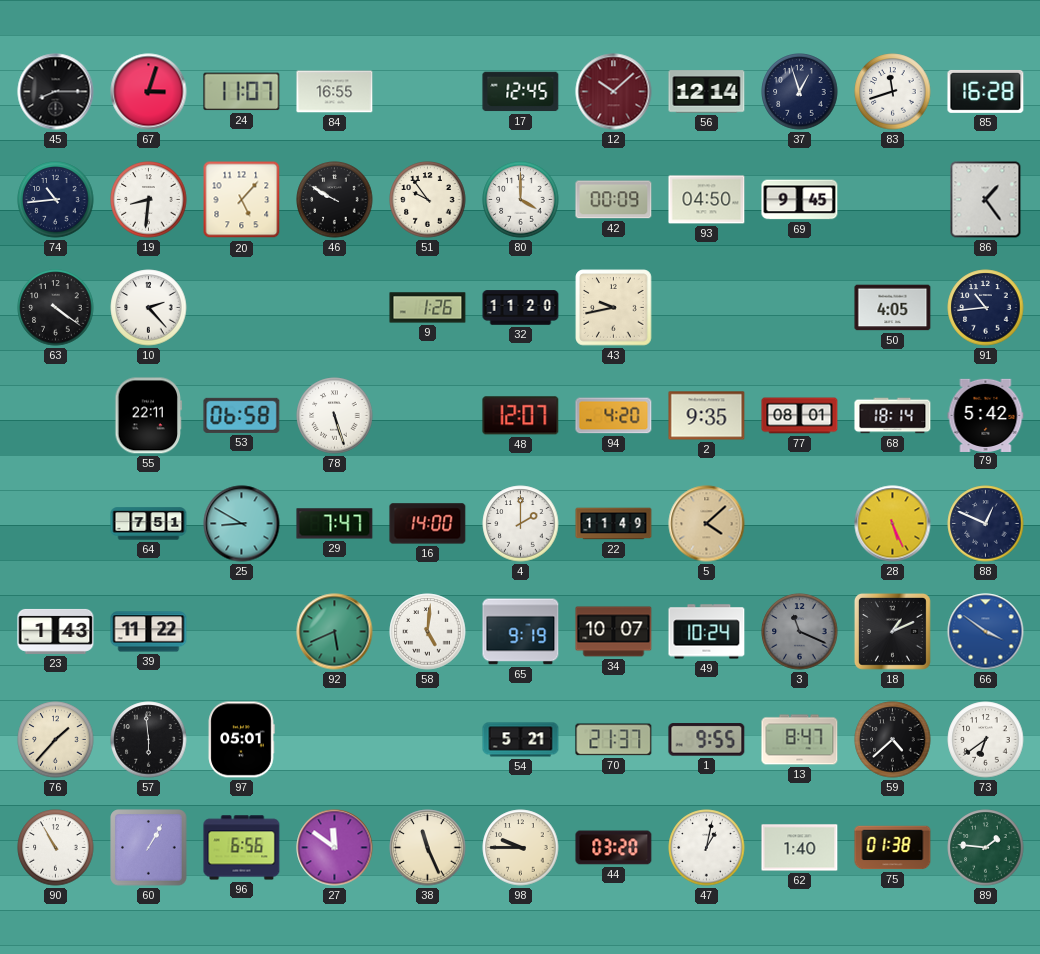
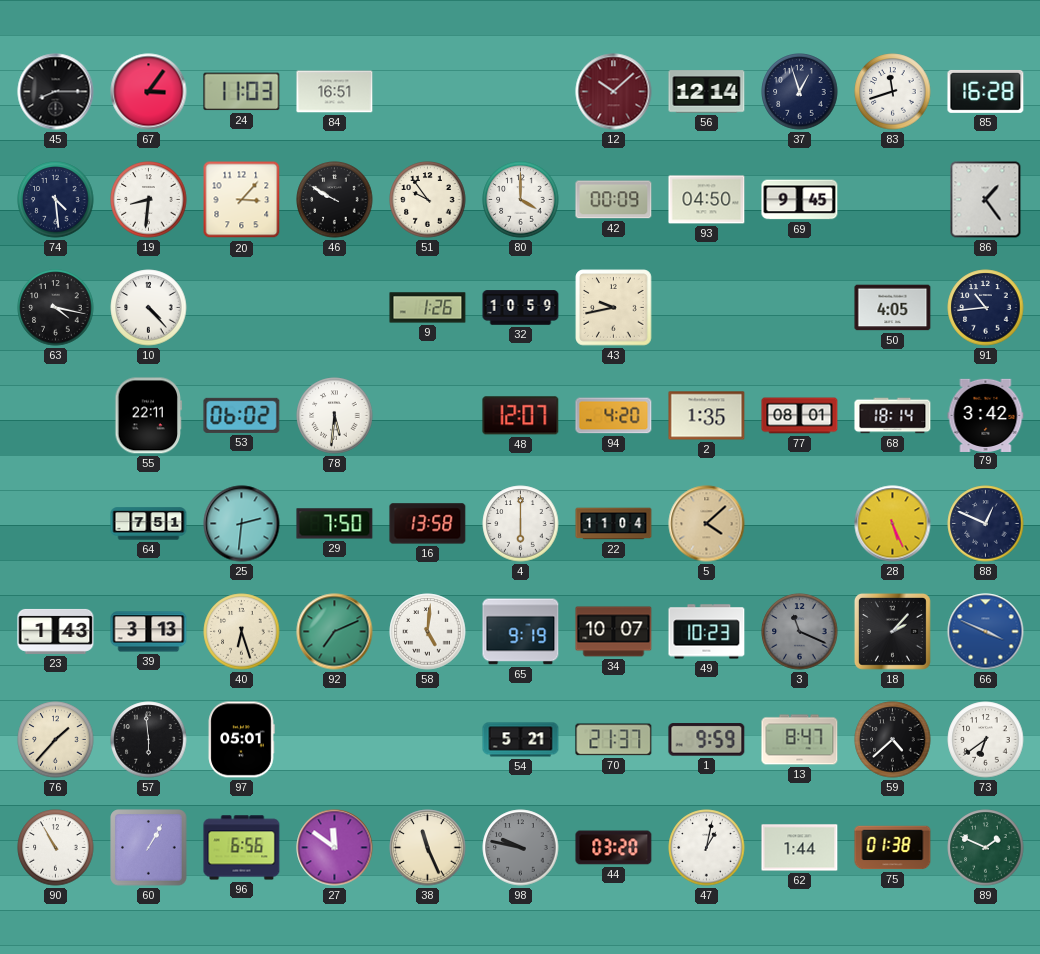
67: 3:03 -> 3:06
24: 11:07 -> 11:03
84: 16:55 -> 16:51
17: 12:45 -> none
74: 10:44 -> 4:29
20: 5:07 -> 3:07
63: 4:21 -> 4:17
10: 2:23 -> 4:23
32: 11:20 -> 10:59
53: 06:58 -> 06:02
78: 5:27 -> 5:31
2: 9:35 -> 1:35
79: 5:42 -> 3:42
25: 8:50 -> 2:31
29: 7:47 -> 7:50
16: 14:00 -> 13:58
4: 2:00 -> 6:00
22: 11:49 -> 11:04
39: 11:22 -> 3:13
40: none -> 6:27
92: 5:41 -> 7:11
49: 10:24 -> 10:23
18: 1:11 -> 2:07
66: 3:51 -> 3:49
1: 9:55 -> 9:59
98: 9:45 -> 9:47
98 dial: cream -> grey
62: 1:40 -> 1:44
89: 1:46 -> 1:49
